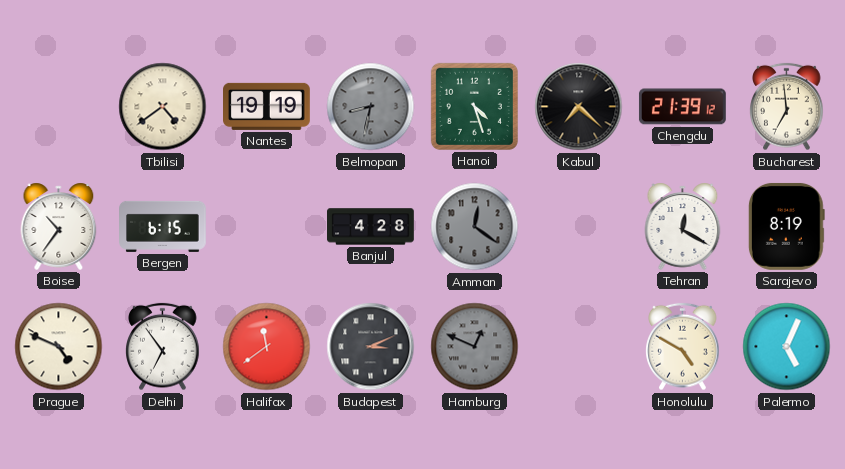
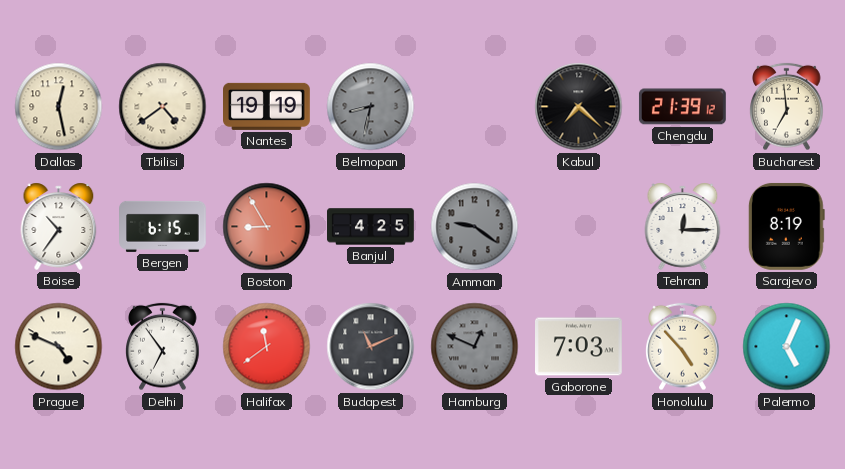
Dallas: none -> 12:28
Hanoi: 4:27 -> none
Boston: none -> 8:55
Banjul: 4:28 -> 4:25
Amman: 12:21 -> 9:21
Tehran: 12:20 -> 12:15
Budapest: 3:11 -> 11:11
Gaborone: none -> 7:03
Honolulu: 4:50 -> 4:53
